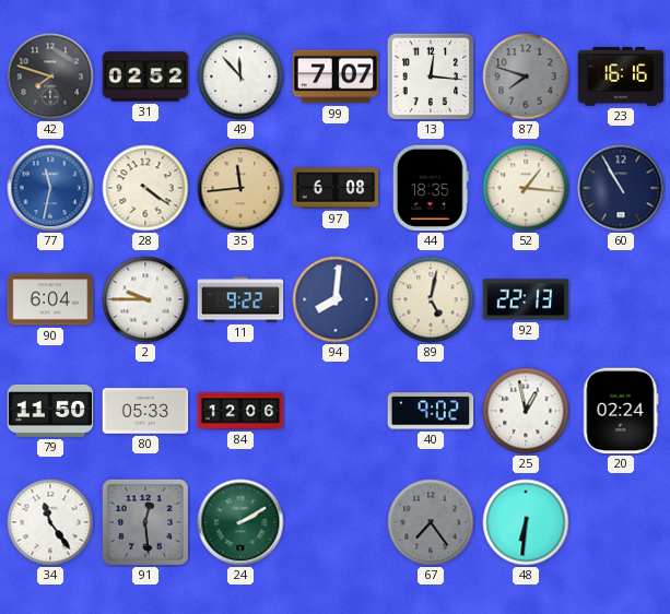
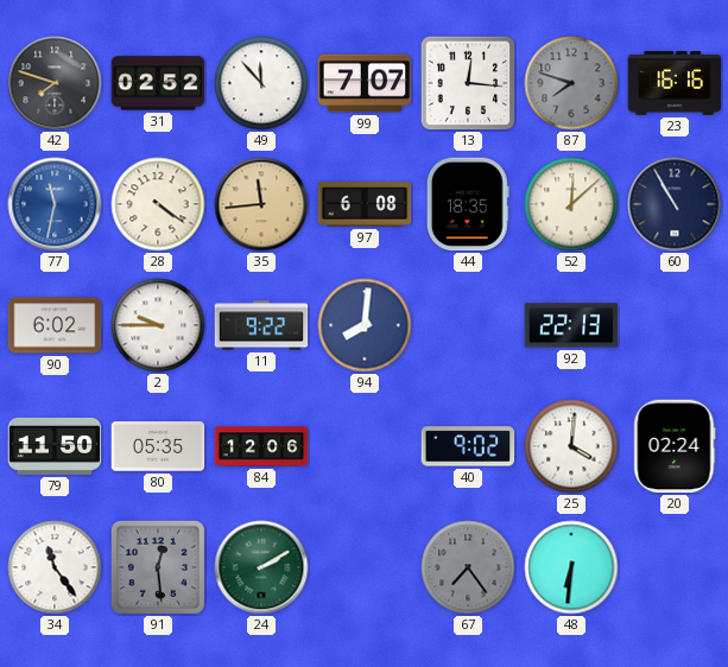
52: 1:16 -> 12:08
90: 6:04 -> 6:02
89: 5:02 -> none
80: 05:33 -> 05:35
25: 12:58 -> 4:01
